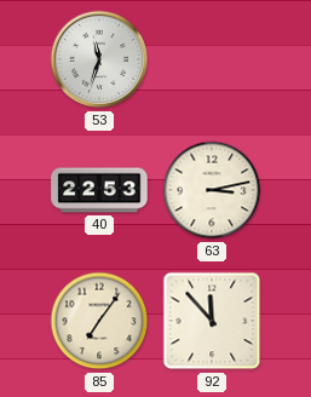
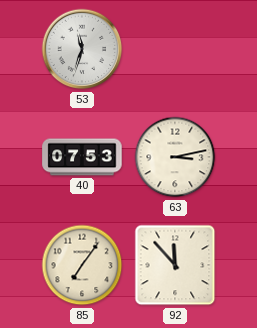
40: 22:53 -> 07:53
